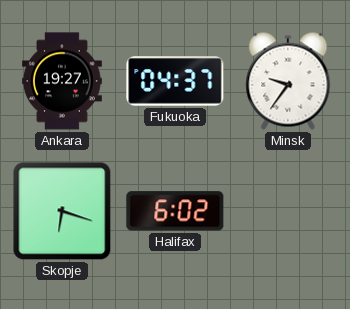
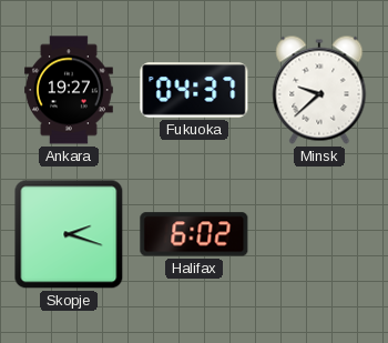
Minsk: 9:36 -> 9:38
Skopje: 6:18 -> 2:18
